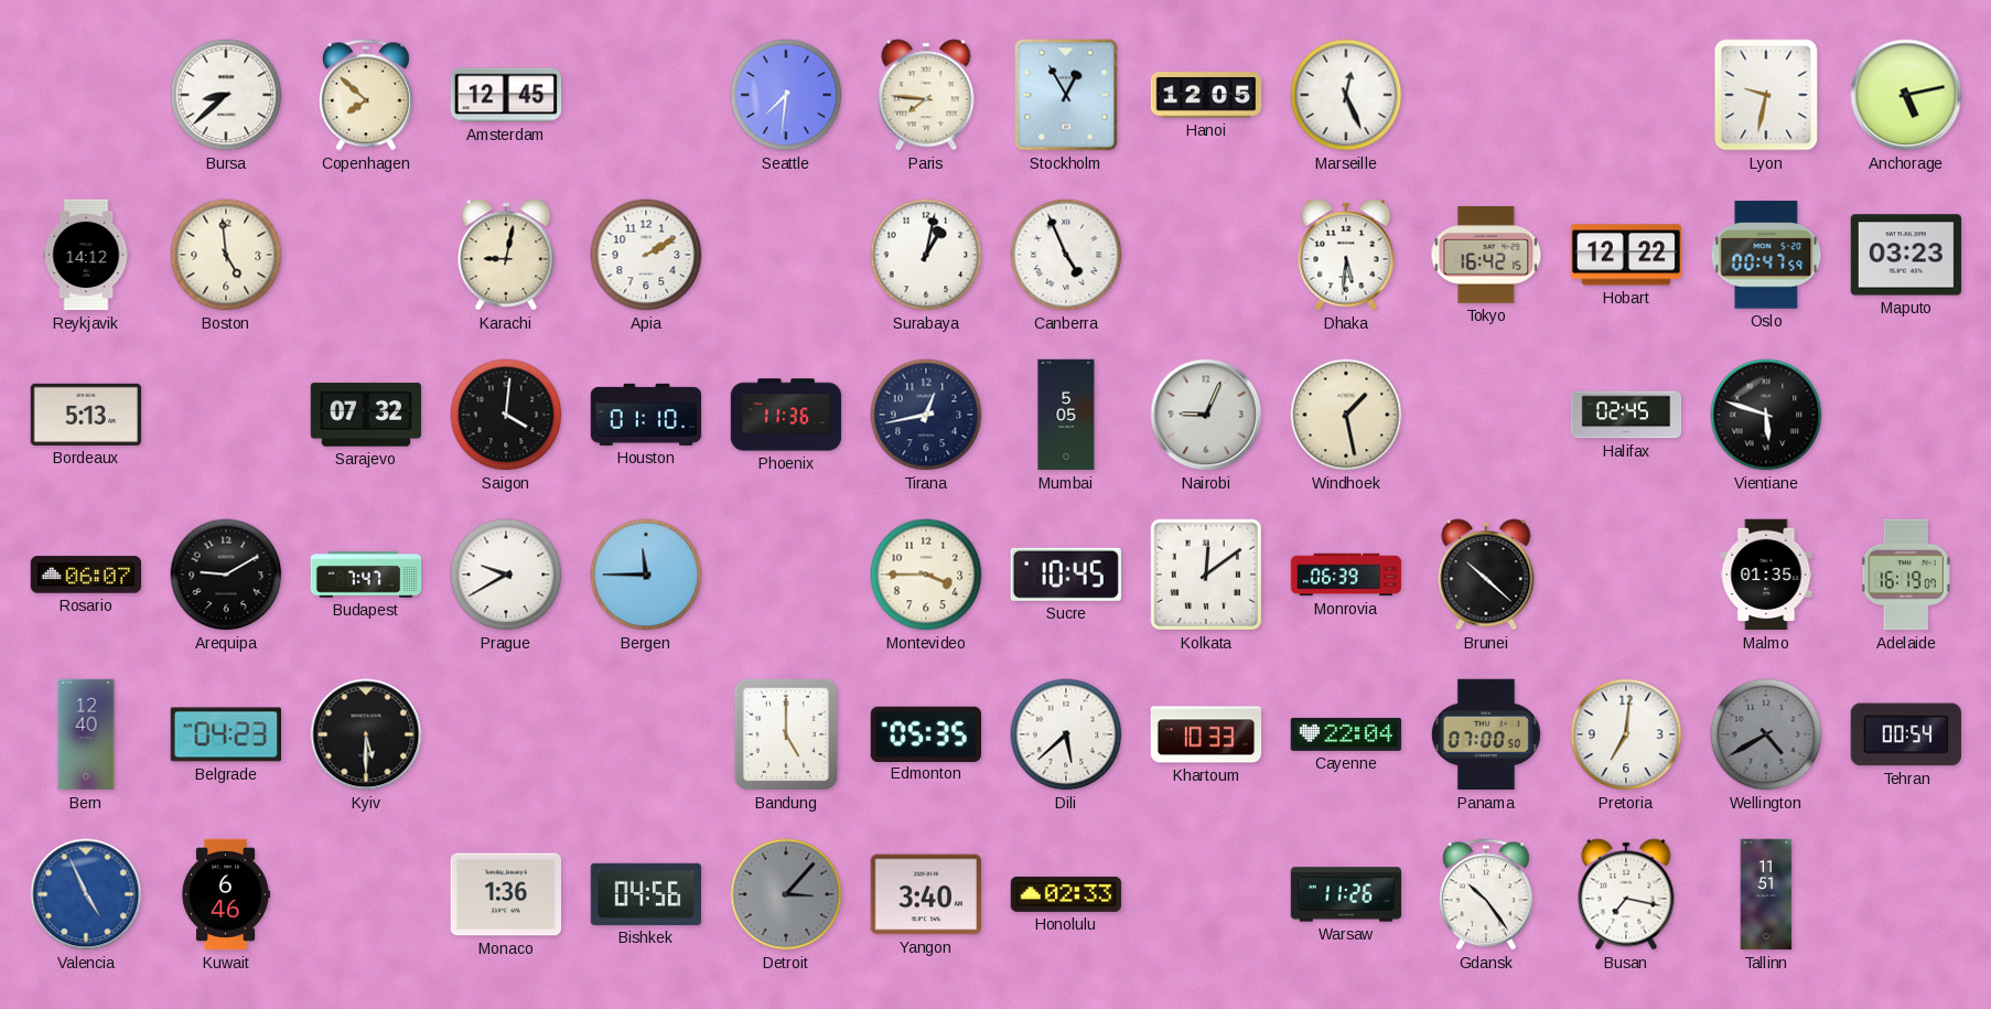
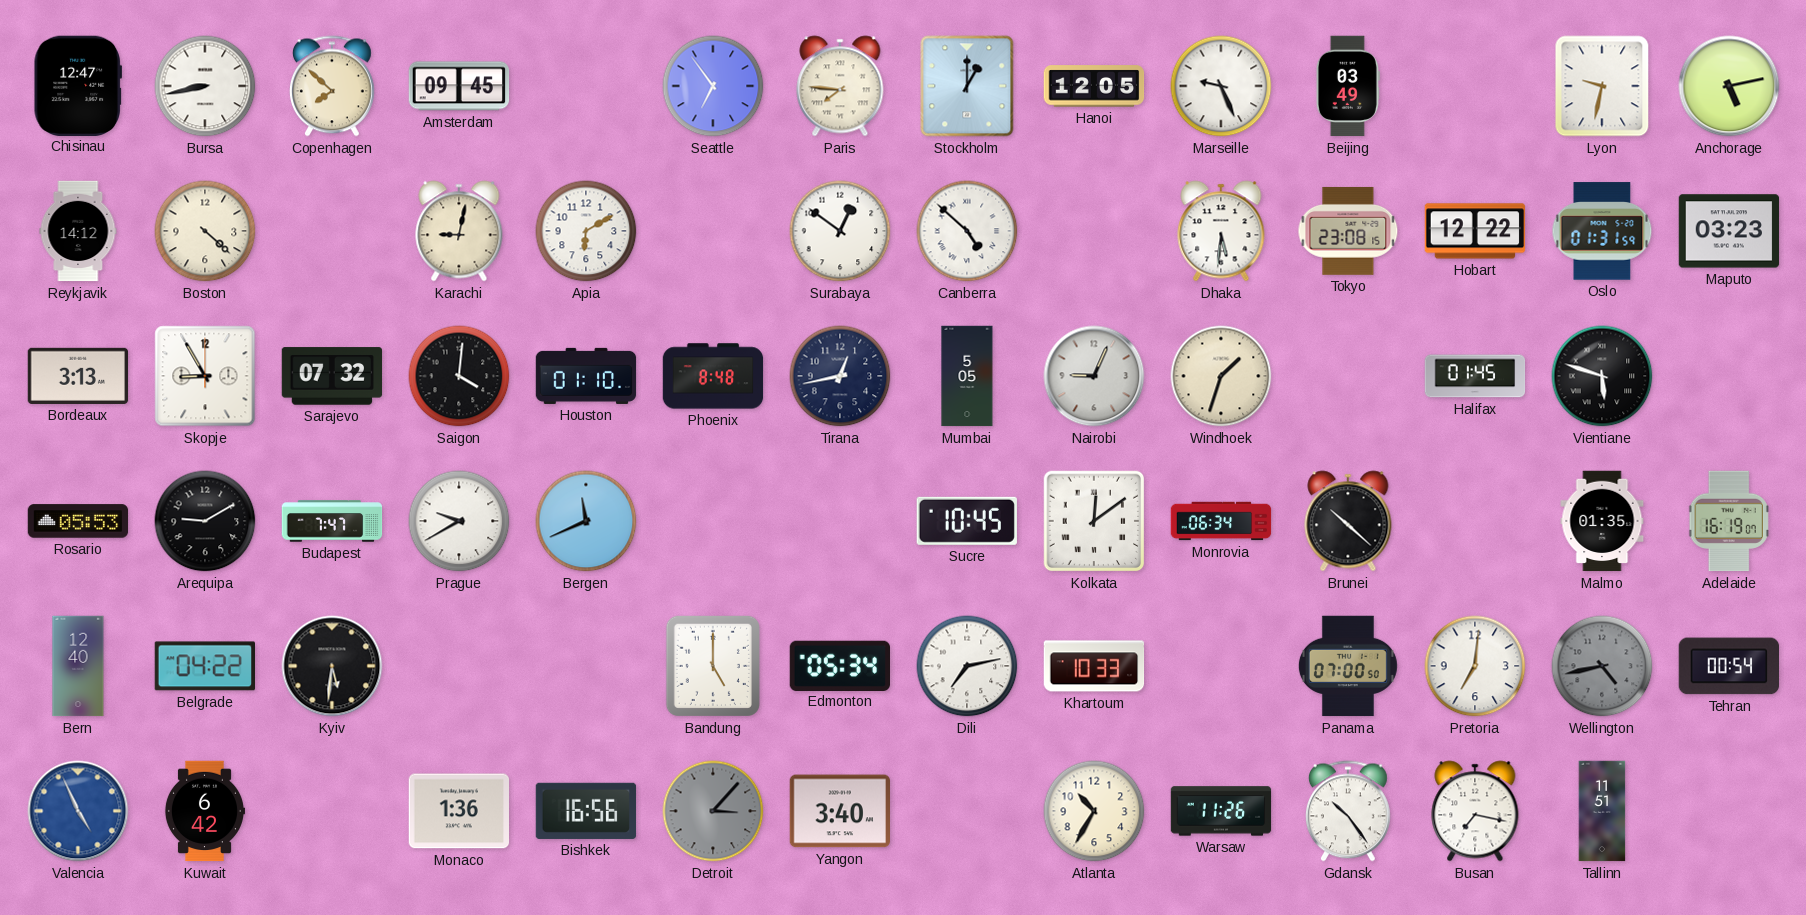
Chisinau: none -> 12:47
Bursa: 8:38 -> 8:43
Amsterdam: 12:45 -> 09:45
Seattle: 7:31 -> 6:54
Stockholm: 12:55 -> 1:00
Marseille: 12:26 -> 9:26
Beijing: none -> 03:49
Boston: 4:59 -> 4:22
Apia: 2:10 -> 6:10
Surabaya: 1:02 -> 12:51
Canberra: 4:56 -> 4:52
Tokyo: 16:42 -> 23:08
Oslo: 00:47 -> 01:31
Bordeaux: 5:13 -> 3:13
Skopje: none -> 8:55
Phoenix: 11:36 -> 8:48
Windhoek: 1:28 -> 1:33
Halifax: 02:45 -> 01:45
Rosario: 06:07 -> 05:53
Bergen: 11:45 -> 11:41
Montevideo: 3:45 -> none
Monrovia: 06:39 -> 06:34
Belgrade: 04:23 -> 04:22
Kyiv: 5:30 -> 5:31
Edmonton: 05:35 -> 05:34
Dili: 5:38 -> 7:13
Cayenne: 22:04 -> none
Wellington: 4:40 -> 4:43
Kuwait: 6:46 -> 6:42
Bishkek: 04:56 -> 16:56
Honolulu: 02:33 -> none
Atlanta: none -> 10:35
